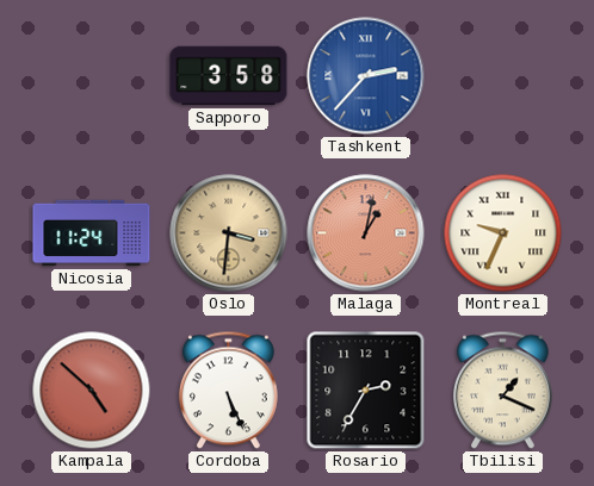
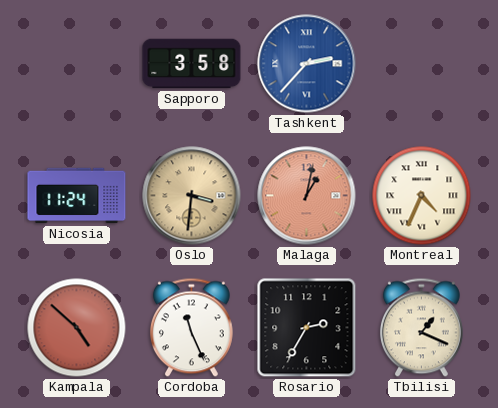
Montreal: 9:34 -> 4:34
Cordoba: 5:26 -> 11:26
